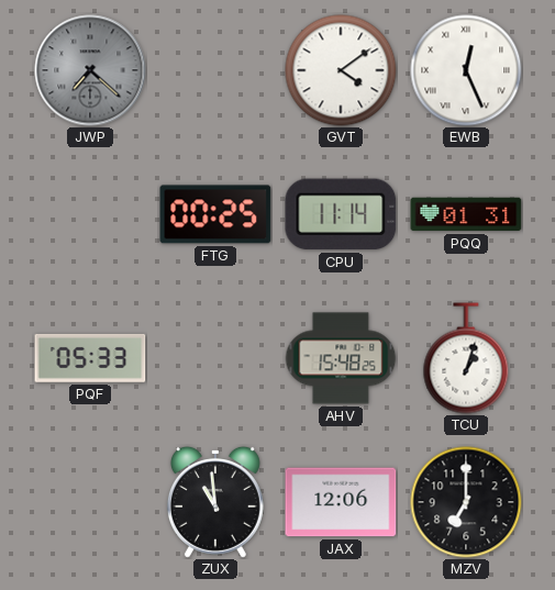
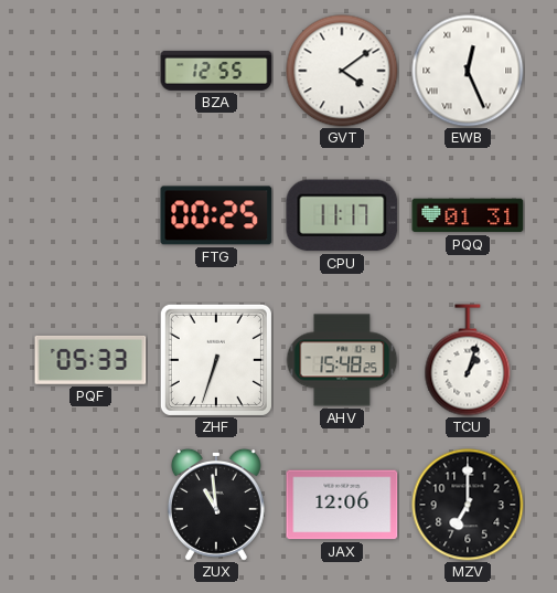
JWP: 7:22 -> none
BZA: none -> 12:55
CPU: 11:14 -> 11:17
ZHF: none -> 6:33
